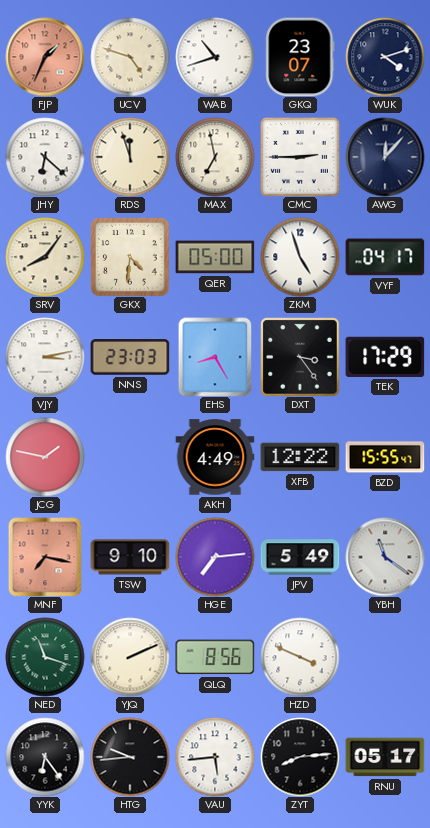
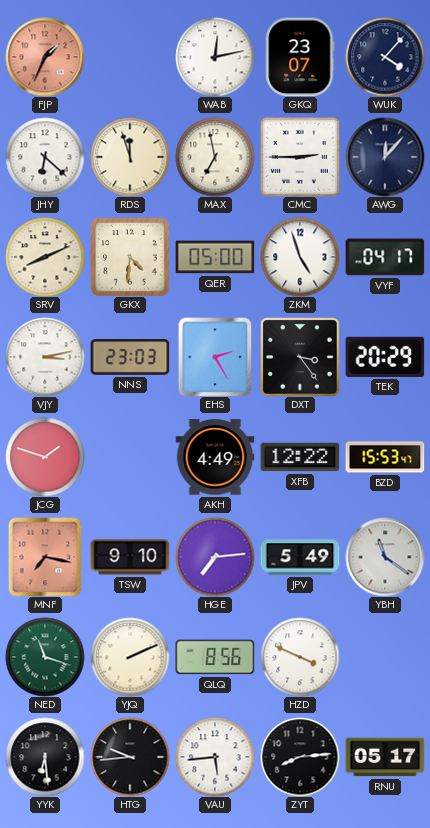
UCV: 4:48 -> none
WAB: 10:42 -> 12:13
WUK: 4:12 -> 4:07
SRV: 8:06 -> 8:11
EHS: 8:25 -> 2:25
TEK: 17:29 -> 20:29
JCG: 1:47 -> 1:48
BZD: 15:55 -> 15:53
YYK: 6:24 -> 6:29
